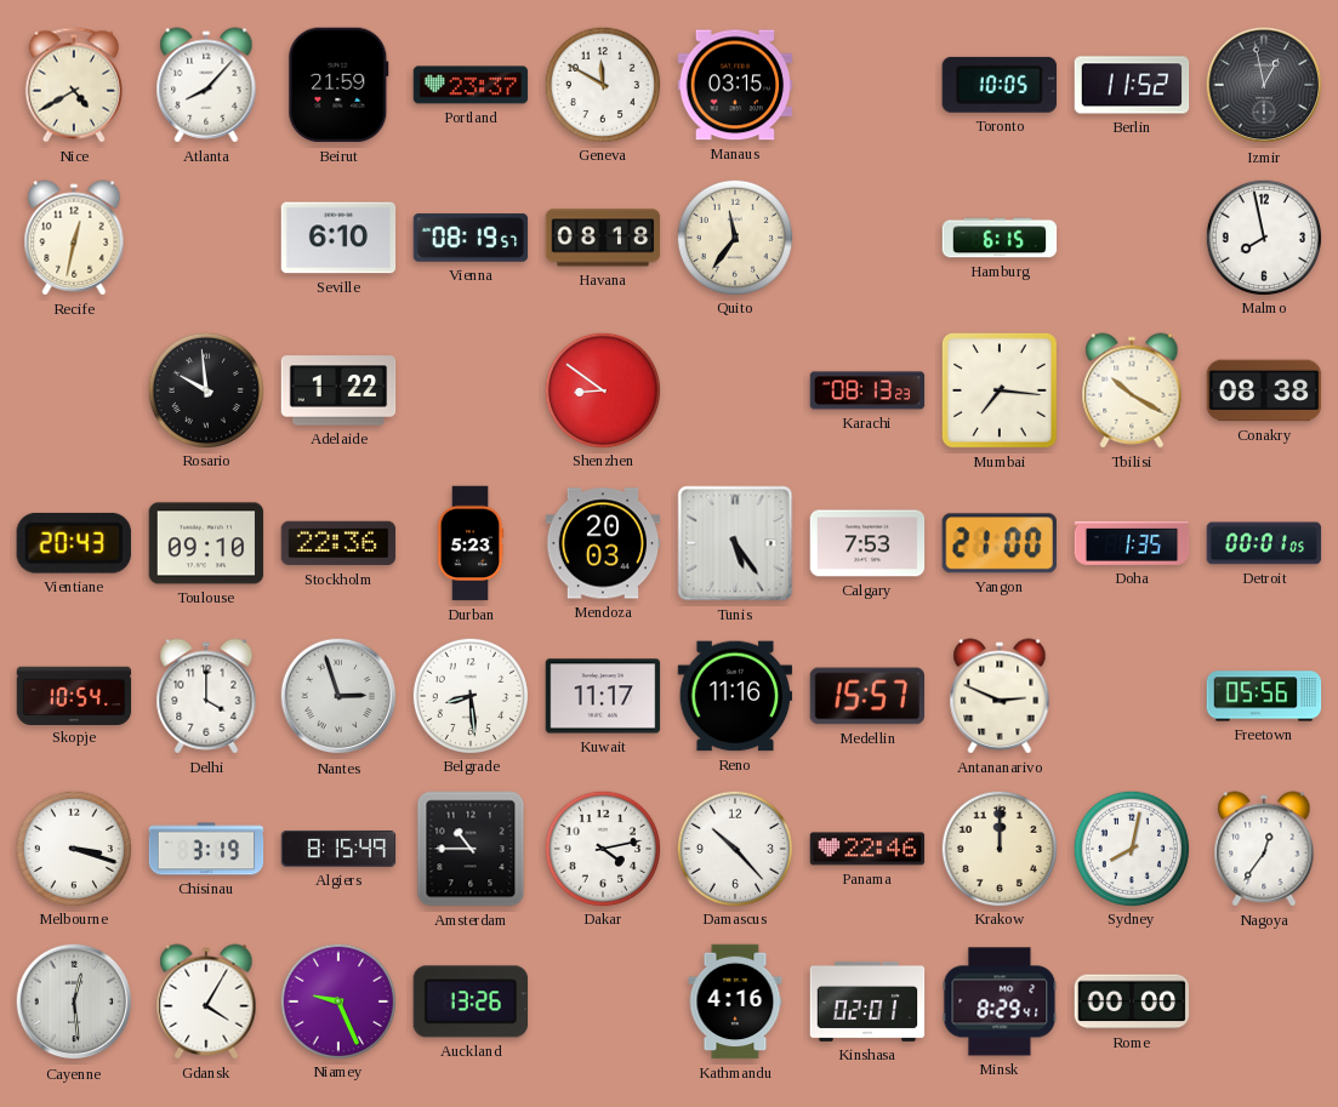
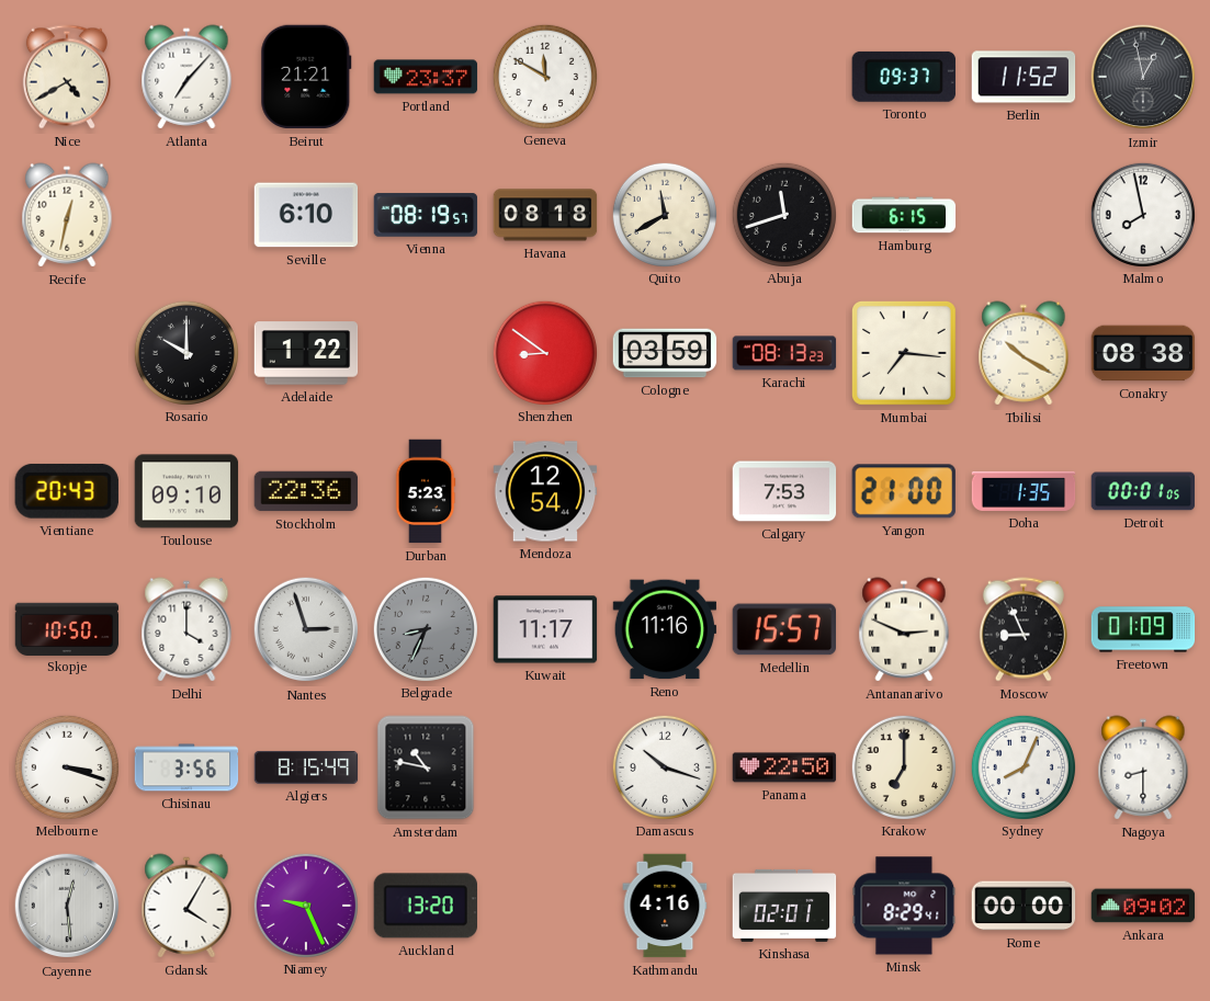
Atlanta: 8:07 -> 7:07
Beirut: 21:59 -> 21:21
Manaus: 03:15 -> none
Toronto: 10:05 -> 09:37
Quito: 11:36 -> 11:40
Abuja: none -> 11:42
Rosario: 9:59 -> 10:00
Cologne: none -> 03:59
Mendoza: 20:03 -> 12:54
Tunis: 5:24 -> none
Skopje: 10:54 -> 10:50
Belgrade: 8:29 -> 8:34
Belgrade dial: white -> grey
Moscow: none -> 8:56
Freetown: 05:56 -> 01:09
Chisinau: 3:19 -> 3:56
Amsterdam: 10:45 -> 10:47
Dakar: 4:13 -> none
Damascus: 10:23 -> 10:18
Panama: 22:46 -> 22:50
Krakow: 12:00 -> 7:00
Sydney: 8:02 -> 8:04
Nagoya: 12:36 -> 8:30
Auckland: 13:26 -> 13:20
Ankara: none -> 09:02
